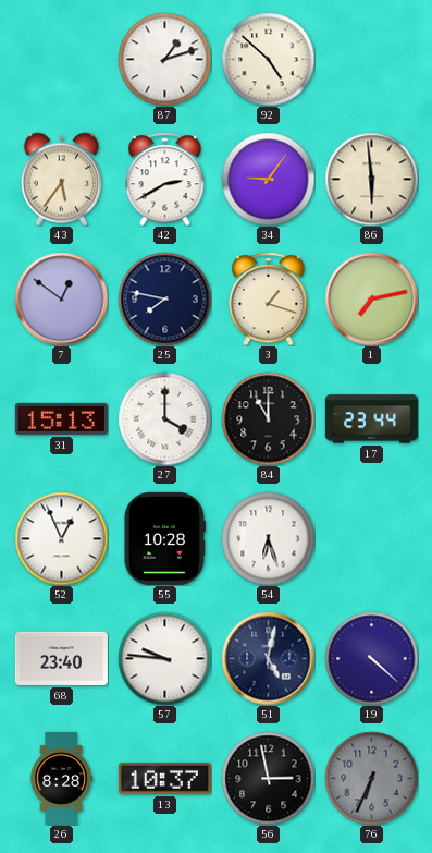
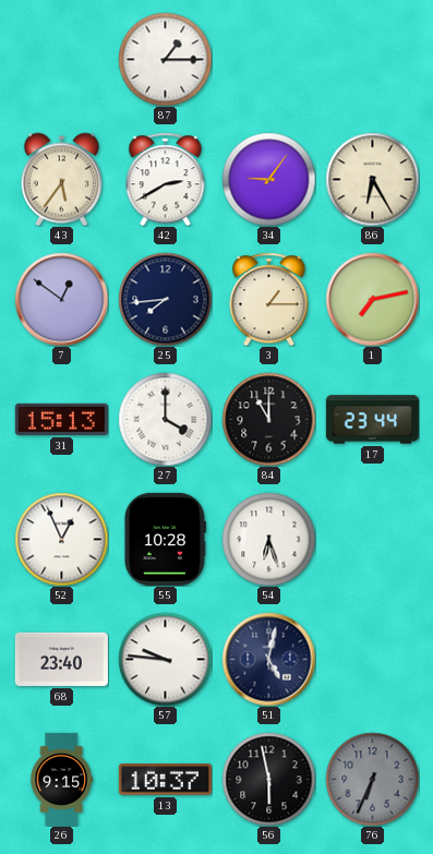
87: 1:12 -> 1:15
92: 4:52 -> none
86: 5:59 -> 6:25
25: 7:47 -> 7:44
3: 1:18 -> 1:15
19: 4:22 -> none
26: 8:28 -> 9:15
56: 2:58 -> 5:58
